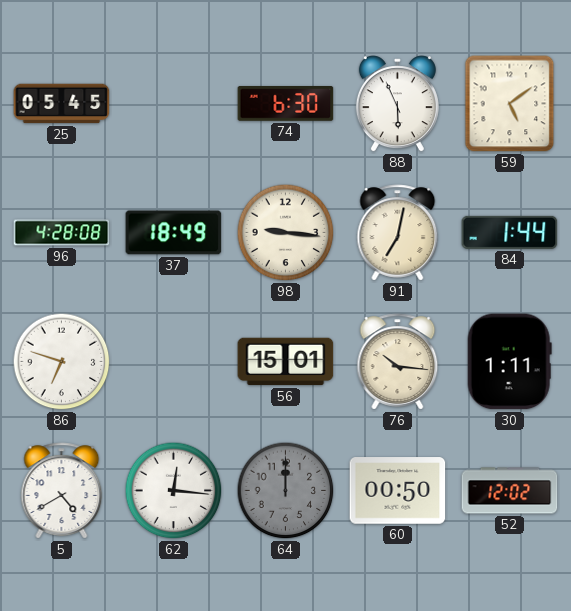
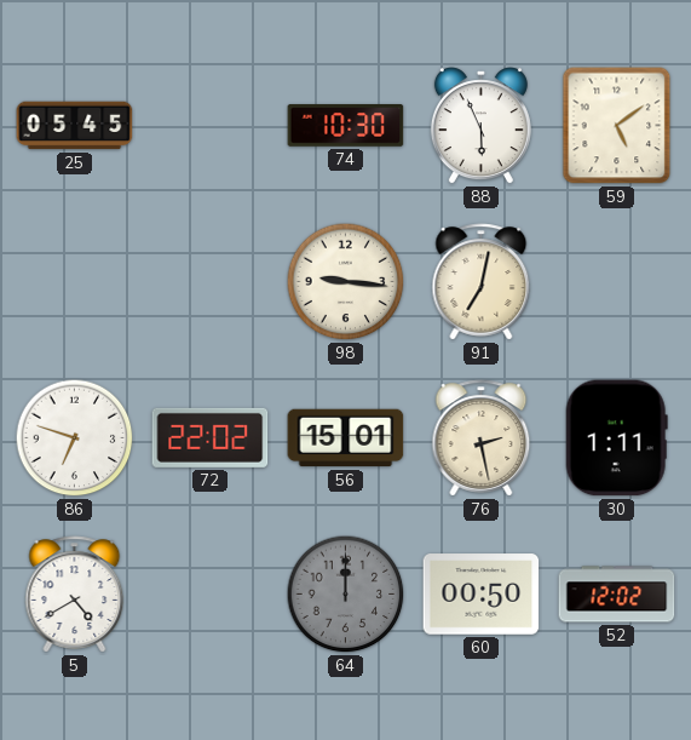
74: 6:30 -> 10:30
96: 4:28 -> none
37: 18:49 -> none
84: 1:44 -> none
72: none -> 22:02
76: 10:16 -> 2:28
62: 12:16 -> none
